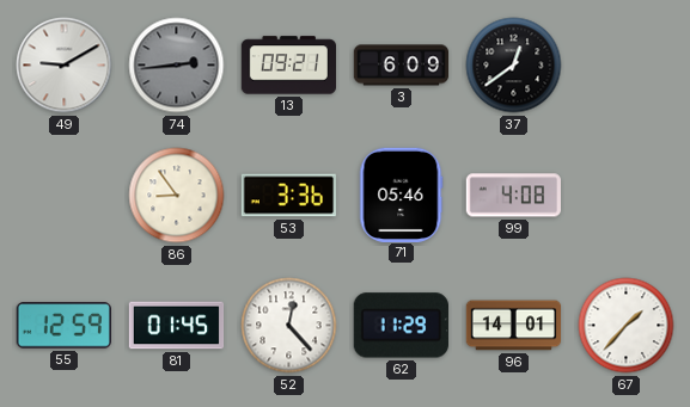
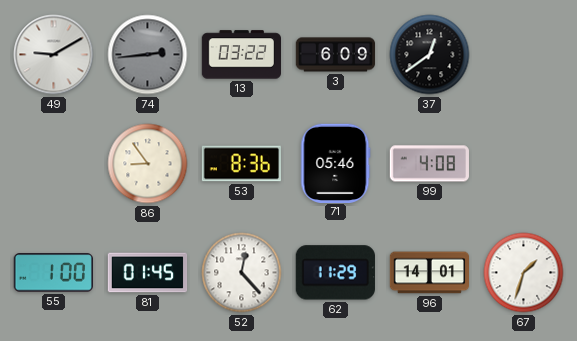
13: 09:21 -> 03:22
53: 3:36 -> 8:36
55: 12:59 -> 1:00
67: 1:37 -> 1:33
